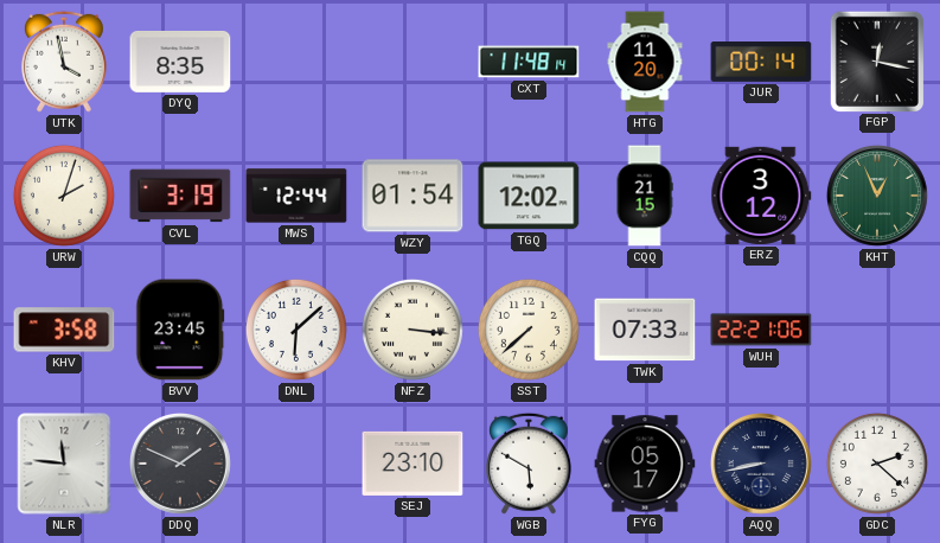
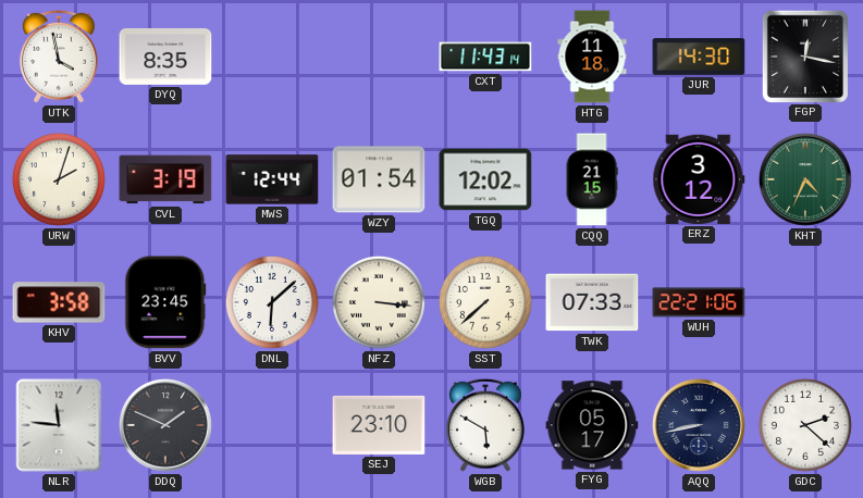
CXT: 11:48 -> 11:43
HTG: 11:20 -> 11:18
JUR: 00:14 -> 14:30
KHT: 12:56 -> 4:34
